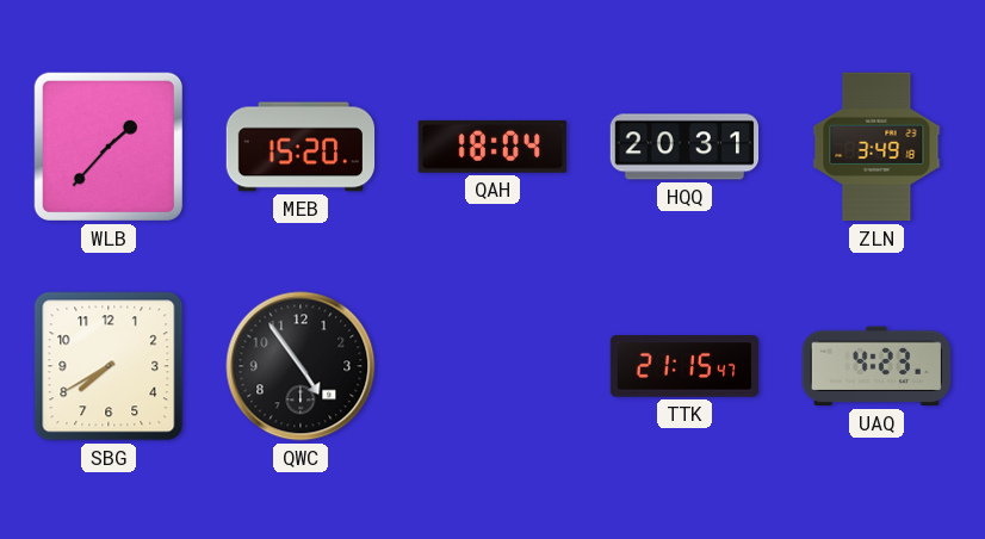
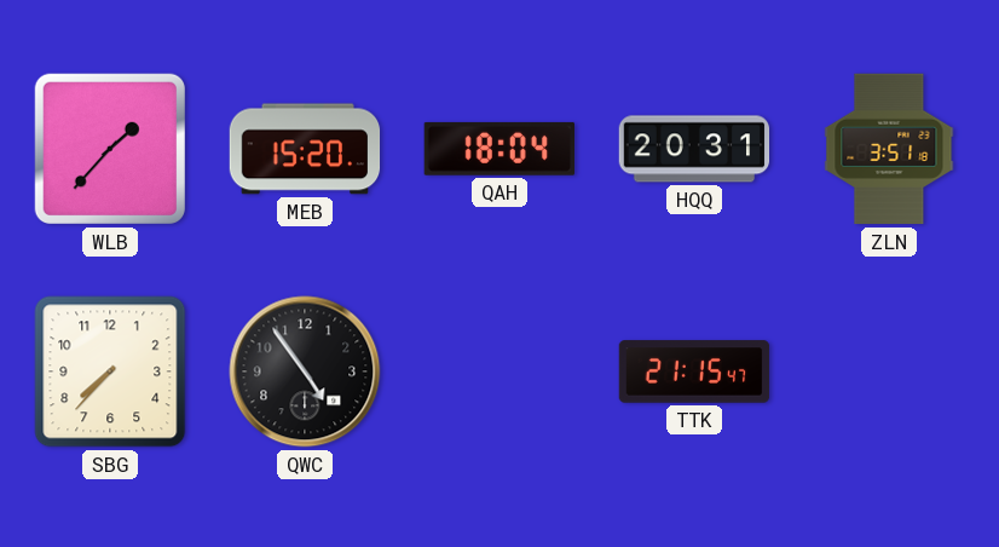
ZLN: 3:49 -> 3:51
SBG: 7:40 -> 7:37
UAQ: 4:23 -> none
